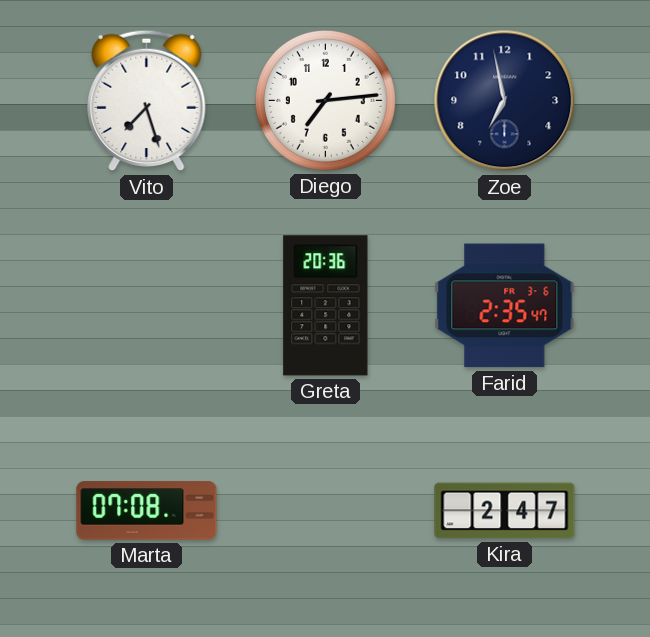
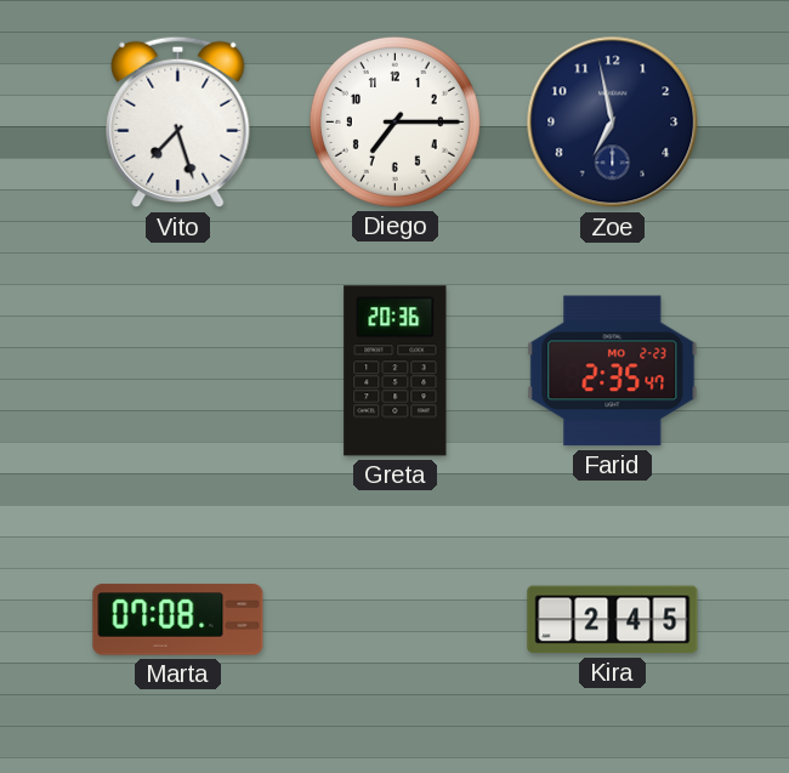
Diego: 7:14 -> 7:15
Farid date: FR 3-6 -> MO 2-23
Kira: 2:47 -> 2:45
